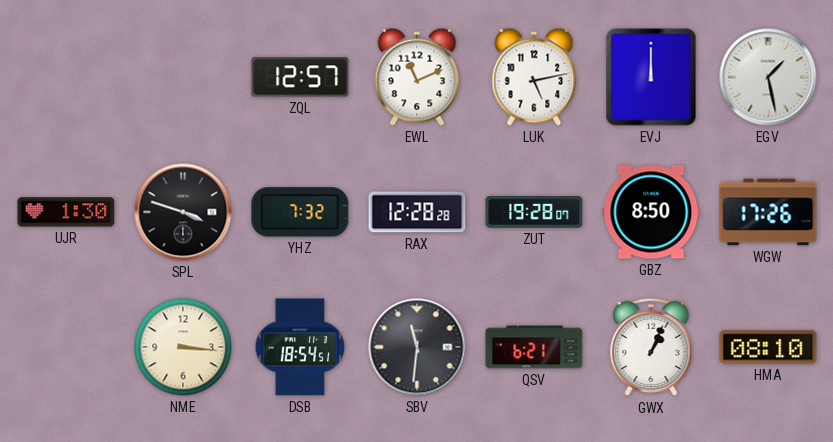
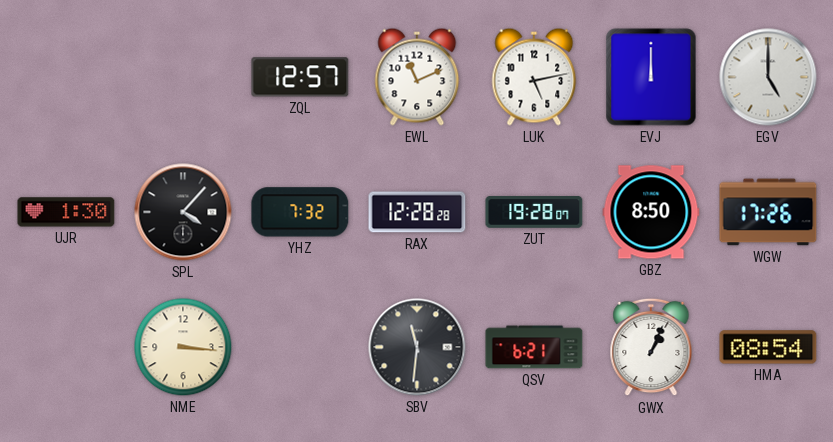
EGV: 1:28 -> 5:00
SPL: 3:48 -> 4:07
DSB: 18:54 -> none
HMA: 08:10 -> 08:54
